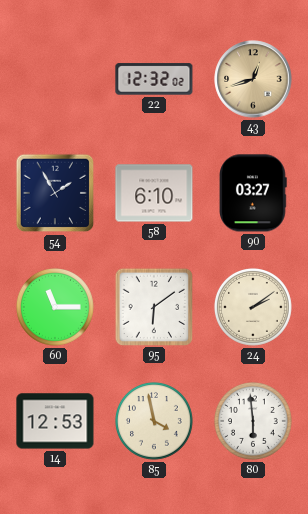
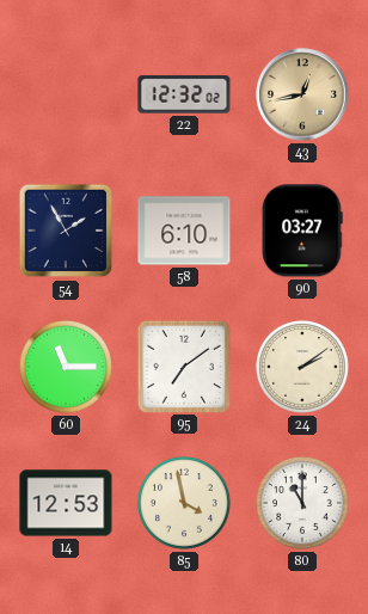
43: 12:42 -> 12:43
95: 6:09 -> 7:09
80: 5:59 -> 11:00
